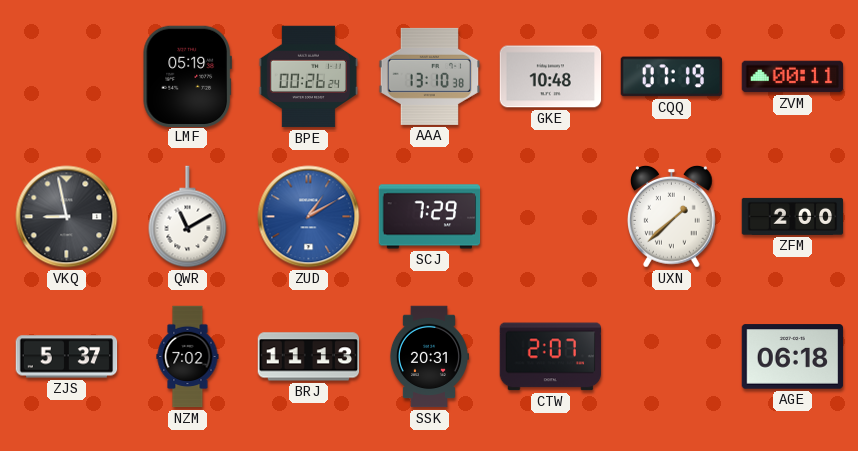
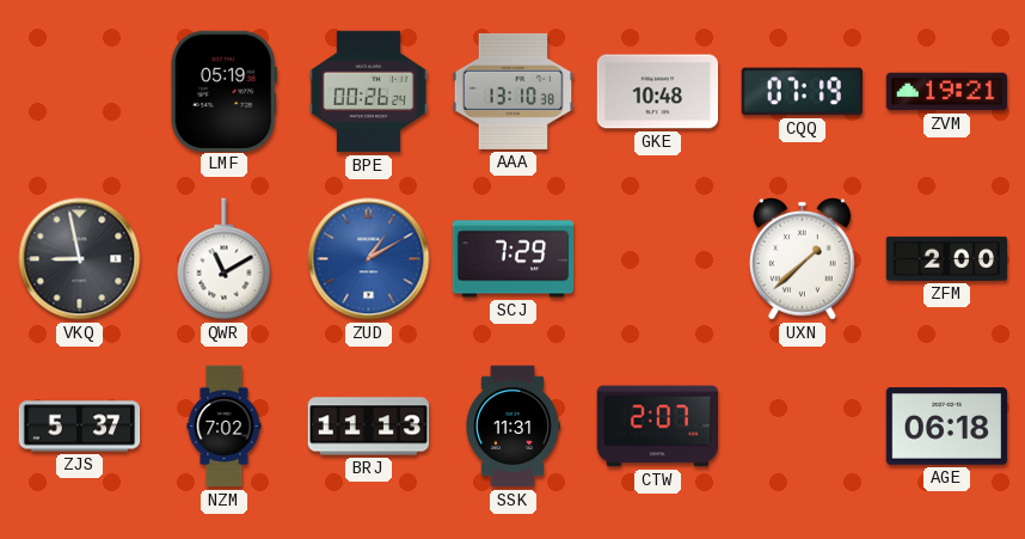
ZVM: 00:11 -> 19:21
SSK: 20:31 -> 11:31
